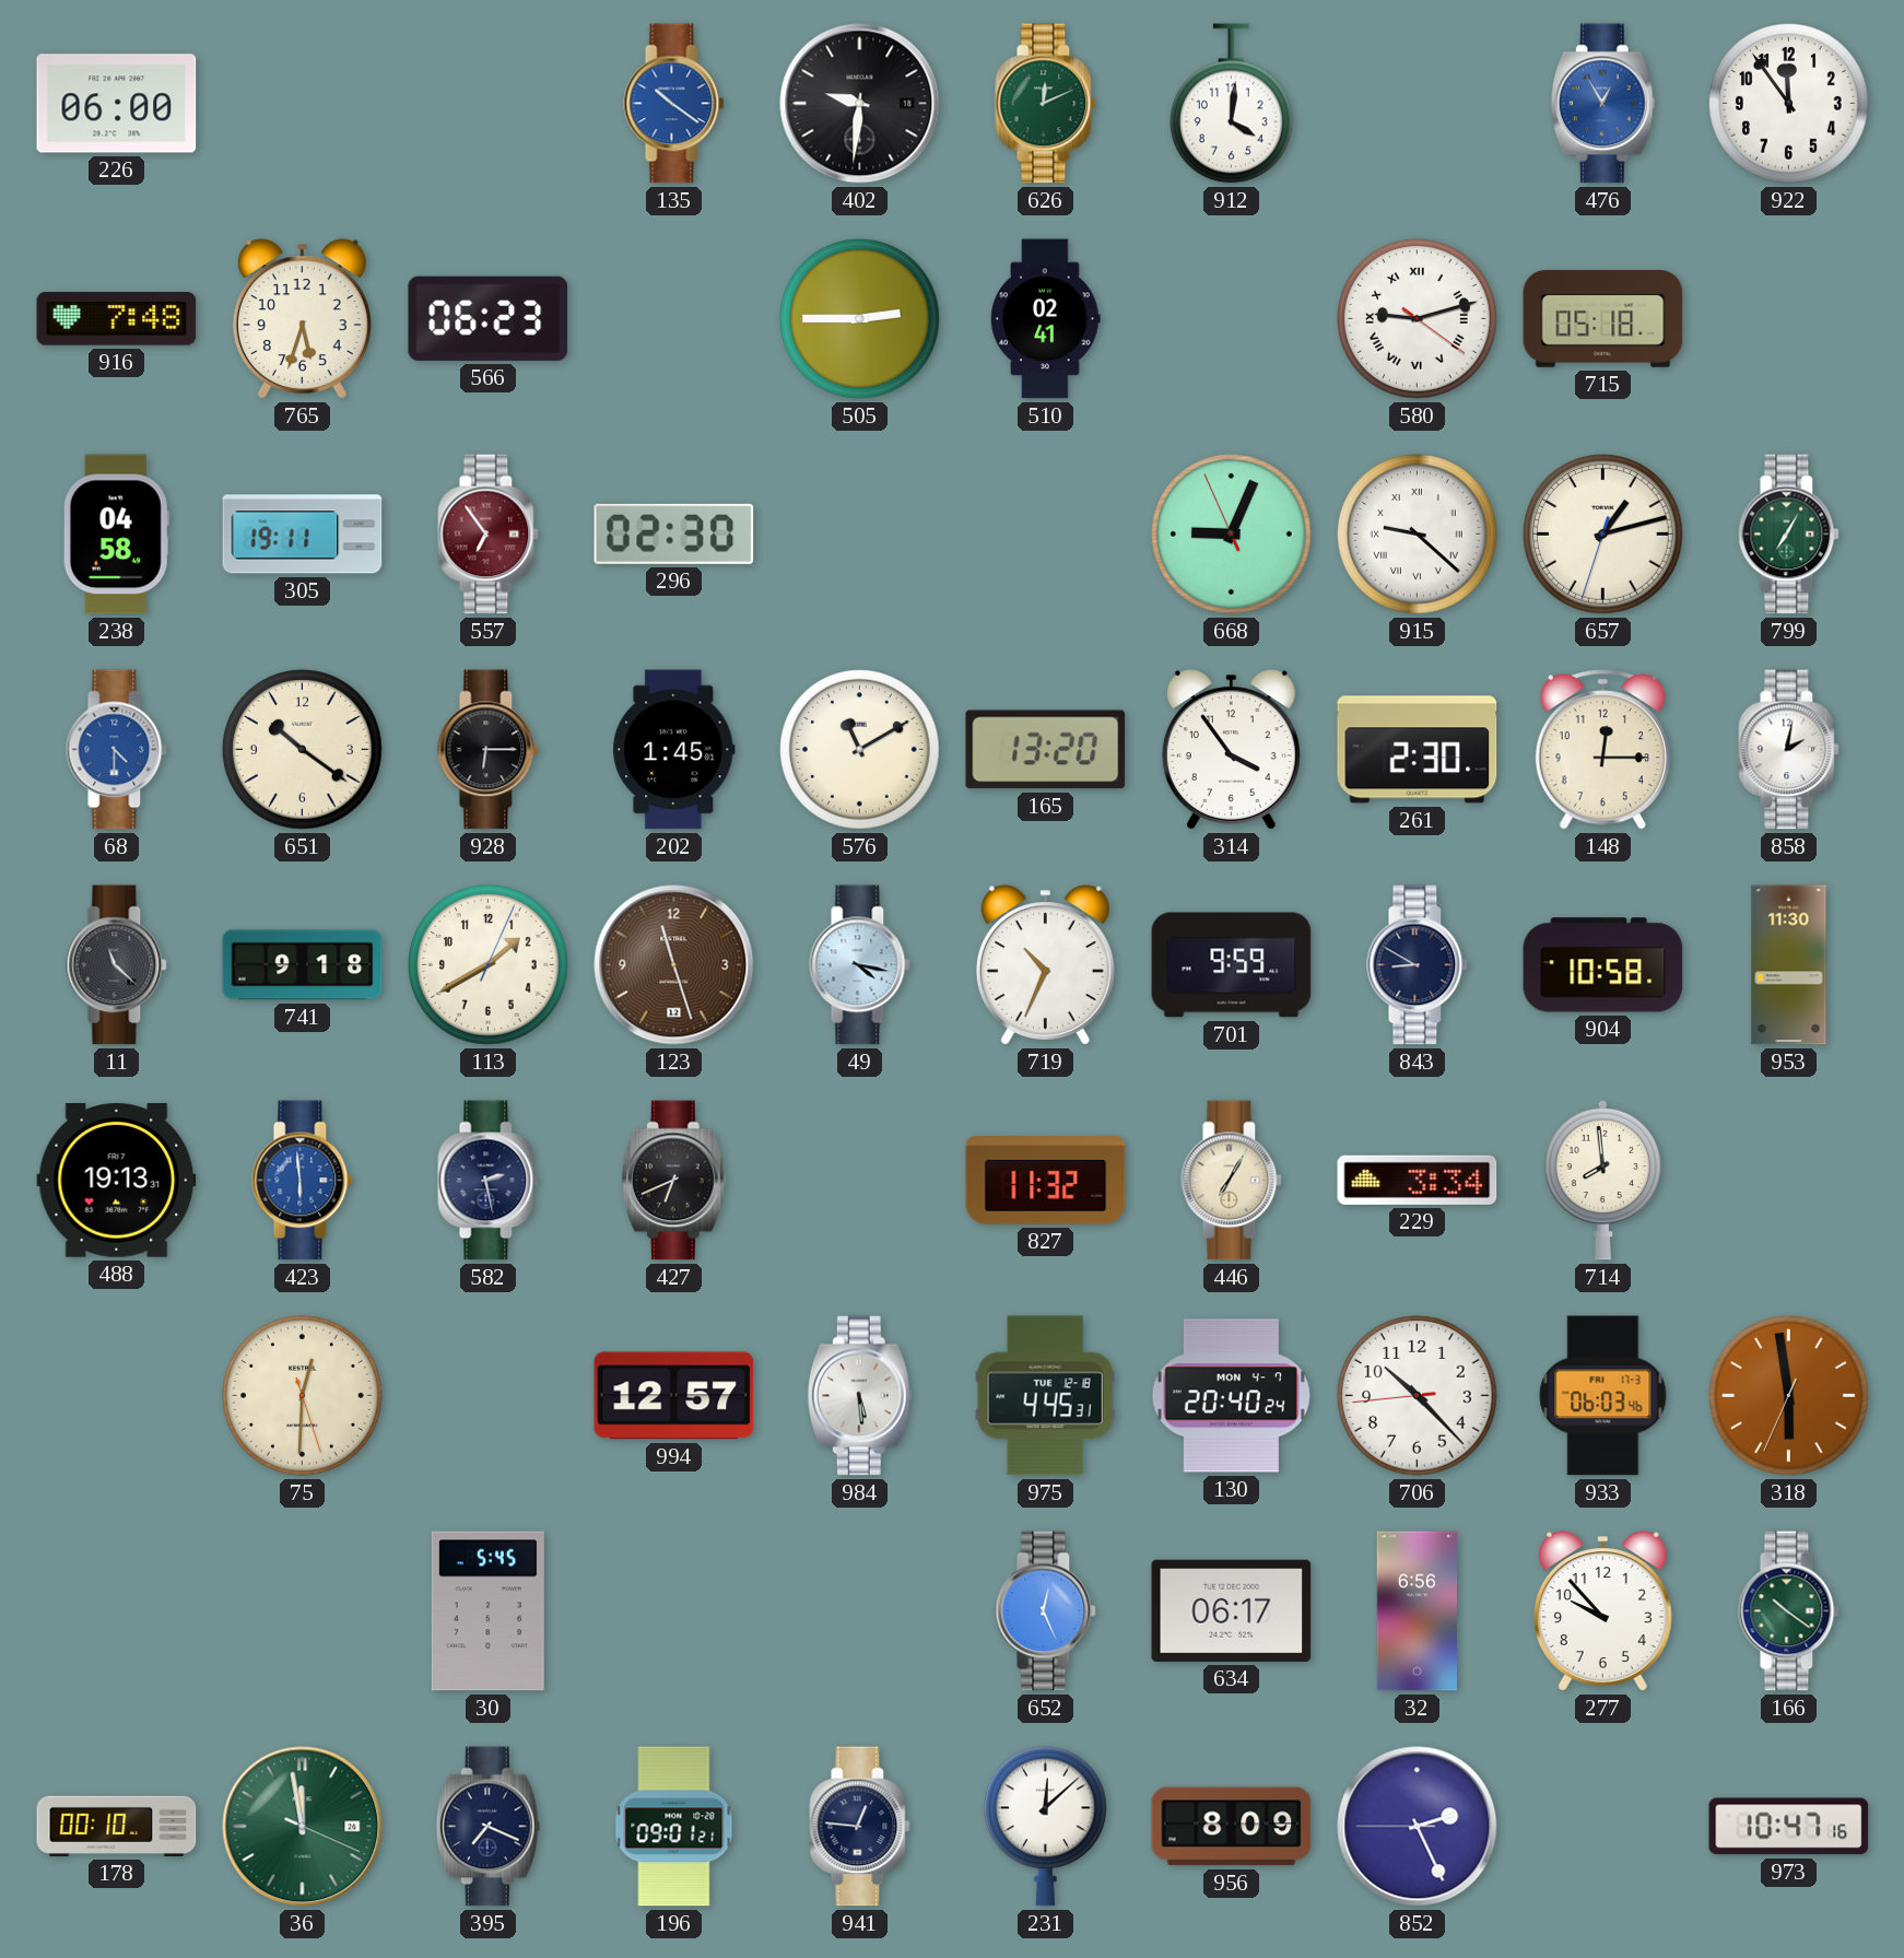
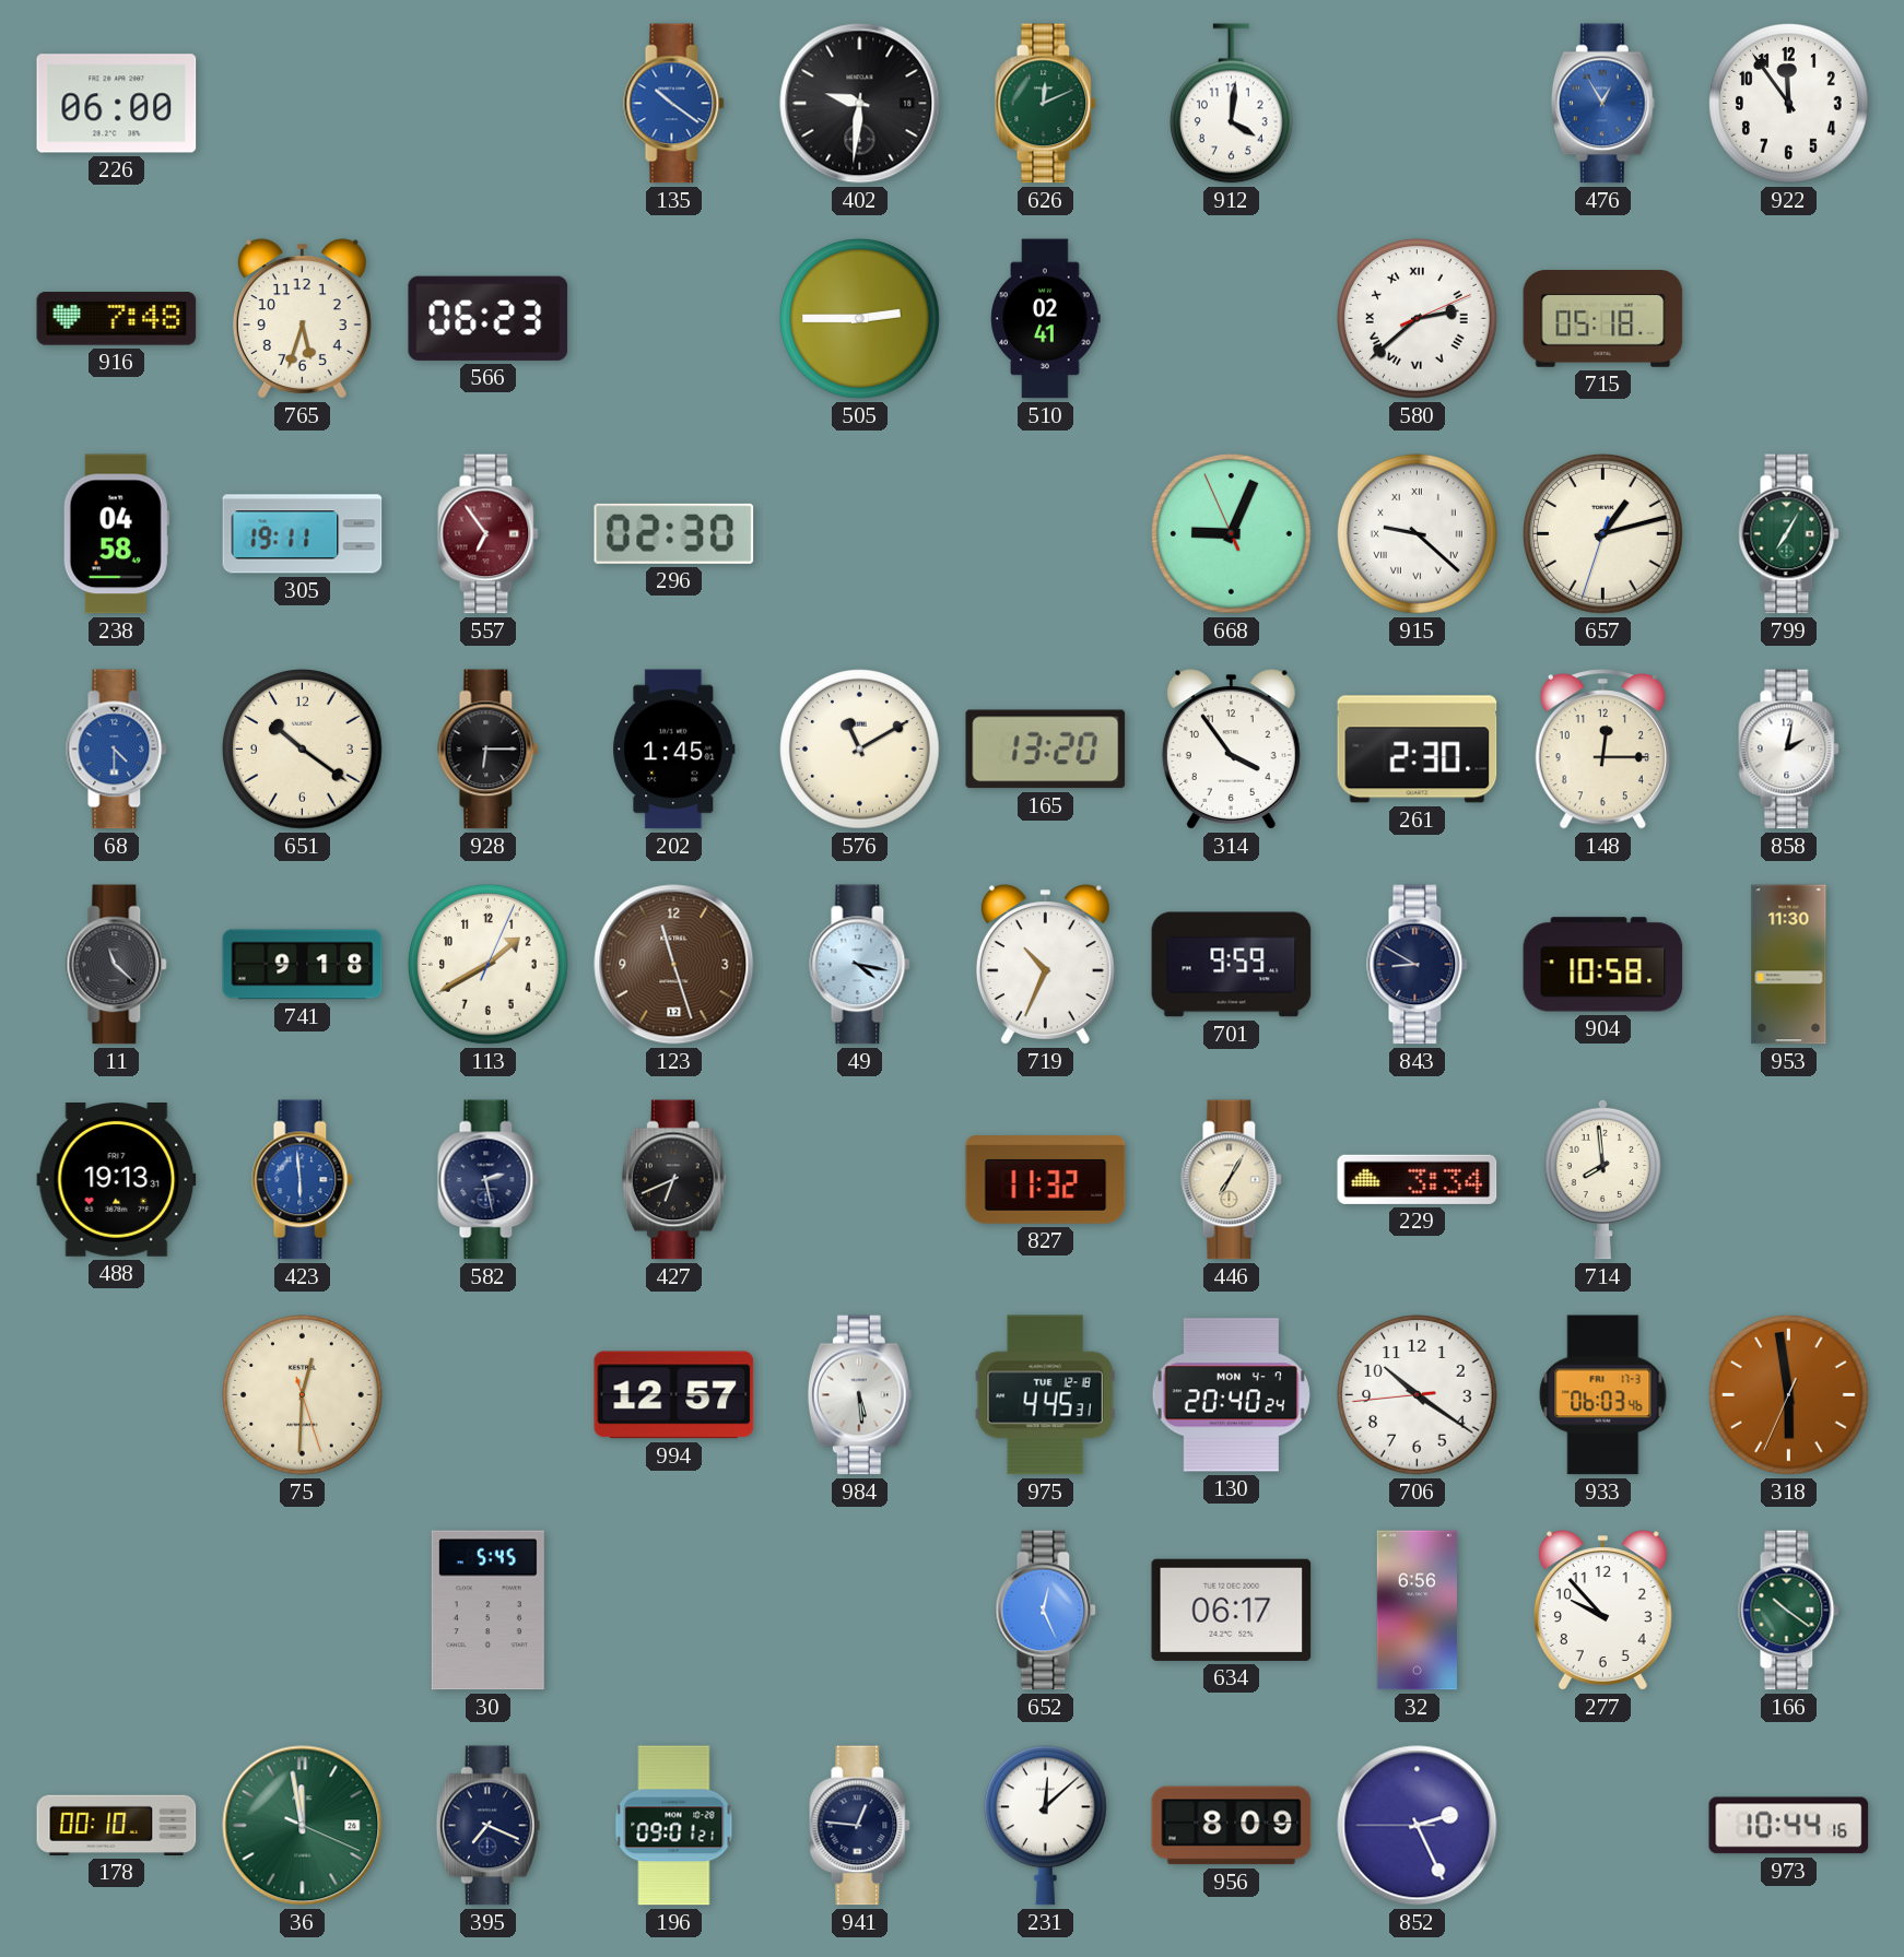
580: 9:12 -> 2:38
706: 10:22 -> 10:20
973: 10:47 -> 10:44
